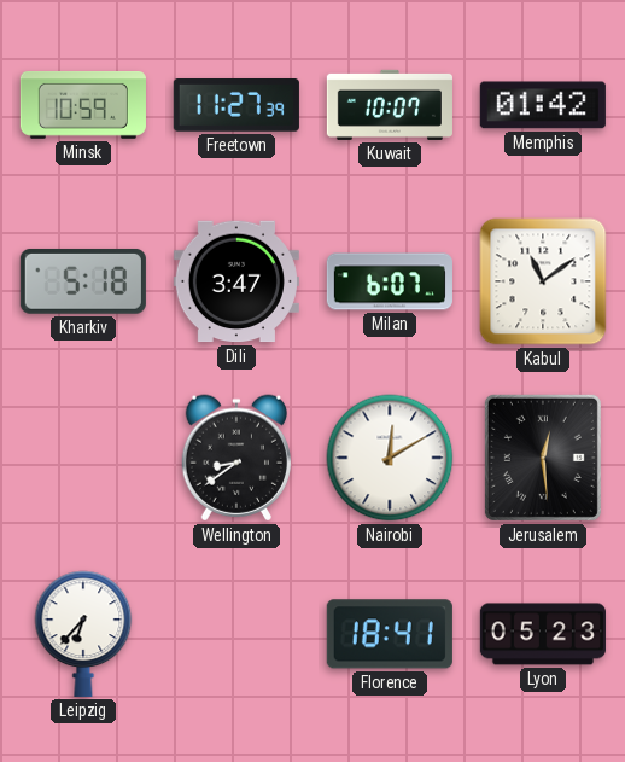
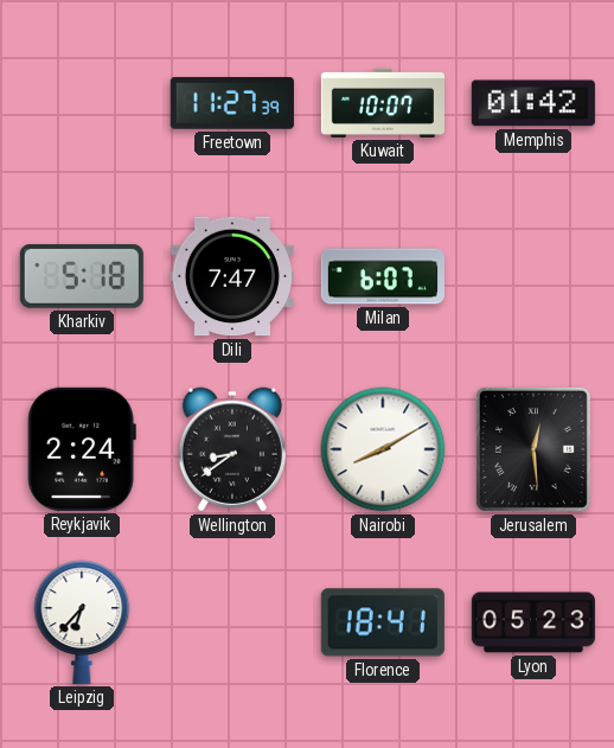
Minsk: 10:59 -> none
Dili: 3:47 -> 7:47
Kabul: 11:09 -> none
Reykjavik: none -> 2:24
Nairobi: 12:10 -> 8:10
